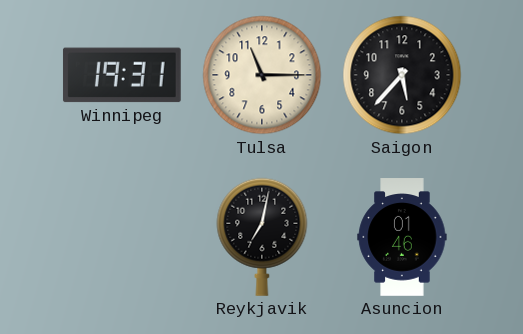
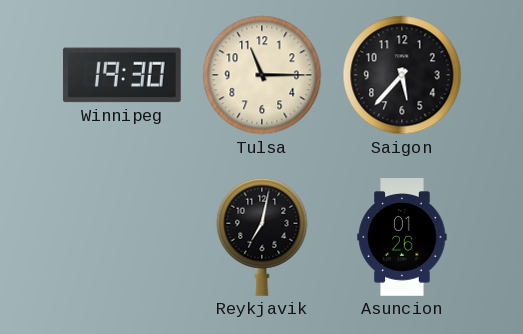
Winnipeg: 19:31 -> 19:30
Asuncion: 01:46 -> 01:26
